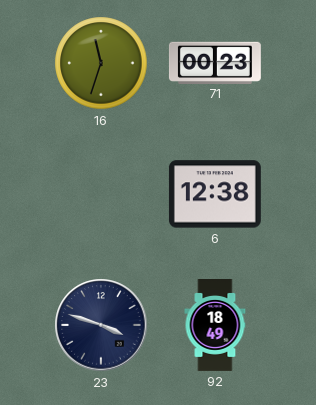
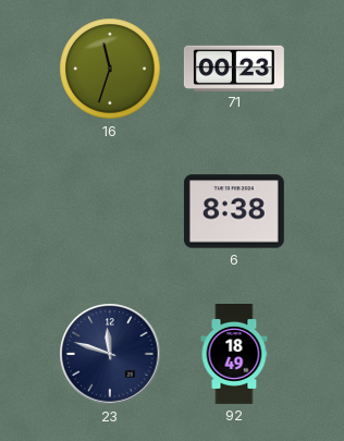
6: 12:38 -> 8:38
23: 3:48 -> 11:48
